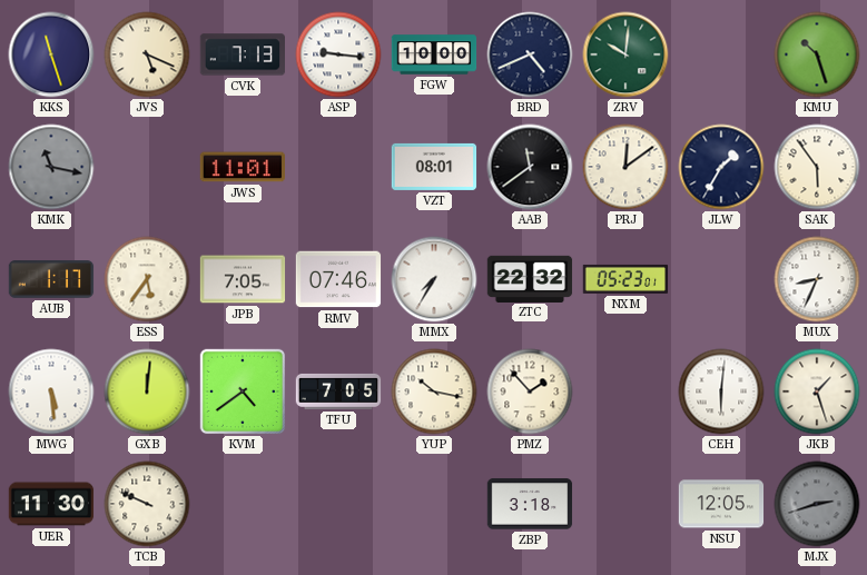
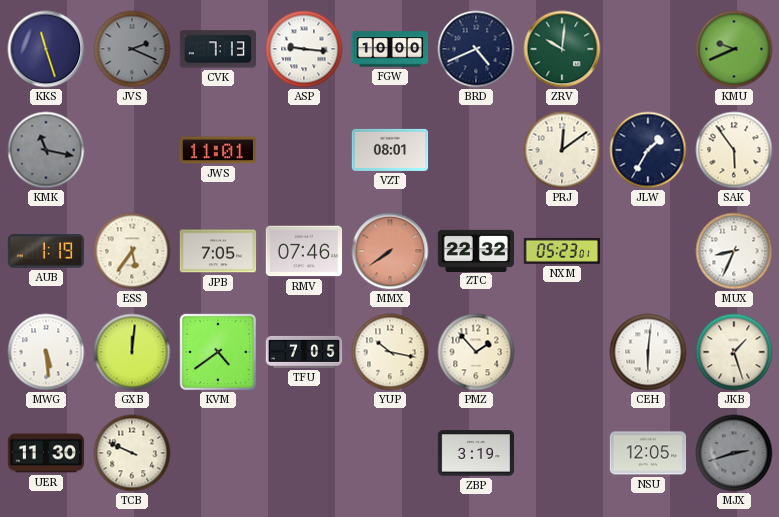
JVS: 5:19 -> 2:19
JVS dial: cream -> grey
KMU: 10:27 -> 9:41
AAB: 11:39 -> none
AUB: 1:17 -> 1:19
MMX: 7:35 -> 7:39
MMX dial: white -> salmon
ZBP: 3:18 -> 3:19
